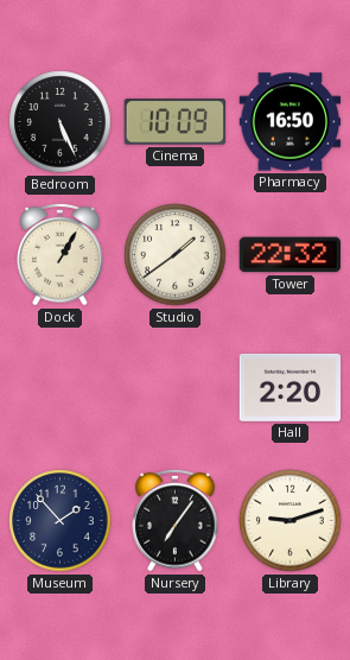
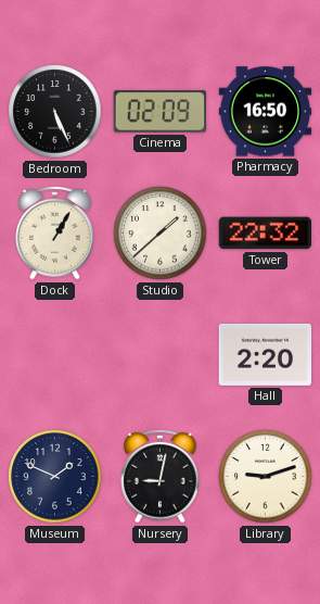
Cinema: 10:09 -> 02:09
Studio: 1:39 -> 1:38
Museum: 1:53 -> 1:49
Nursery: 7:06 -> 9:02
